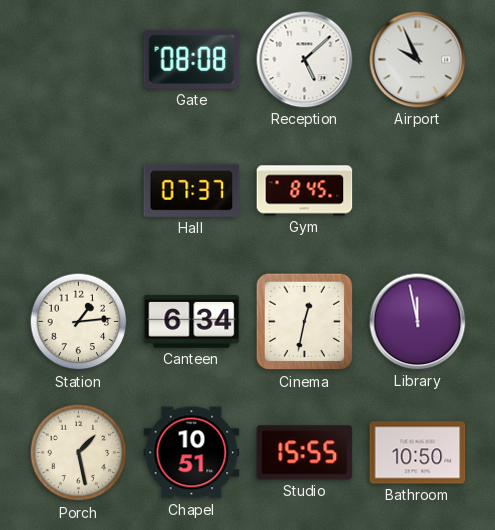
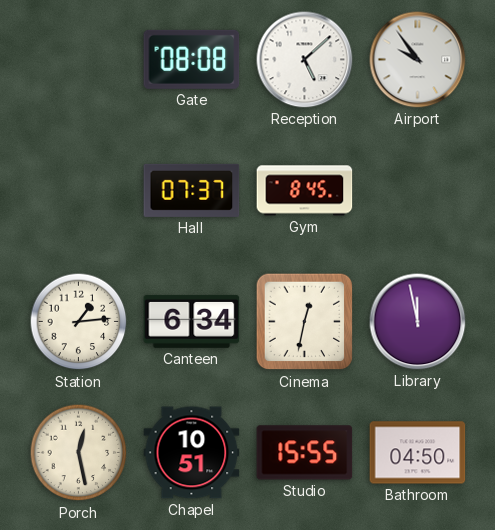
Airport: 9:56 -> 9:54
Porch: 1:28 -> 12:28
Bathroom: 10:50 -> 04:50
